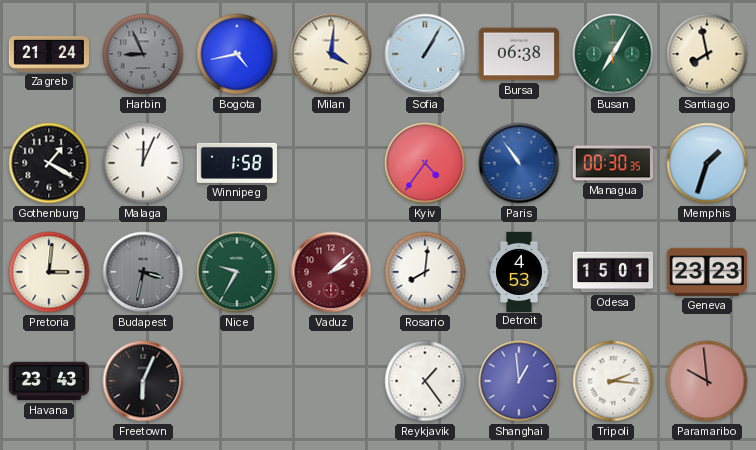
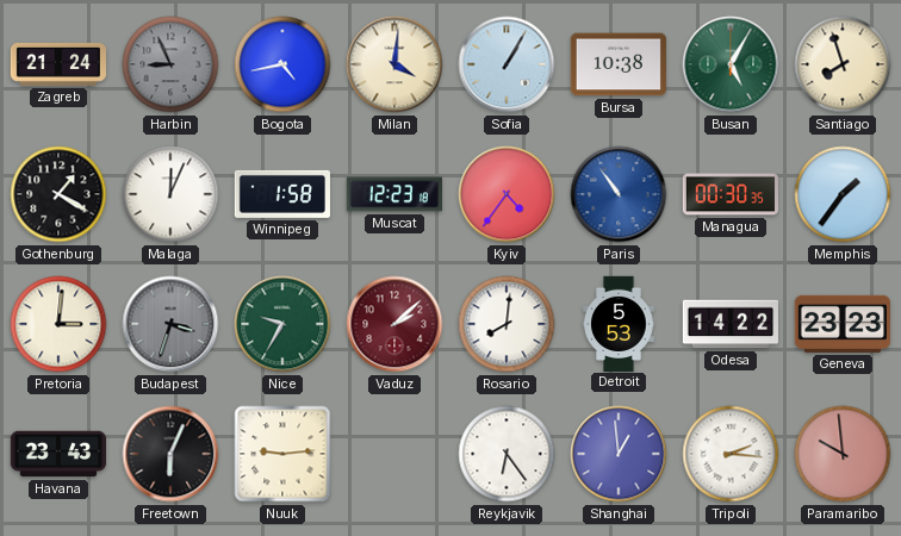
Bursa: 06:38 -> 10:38
Busan: 7:05 -> 5:05
Santiago: 7:58 -> 7:57
Muscat: none -> 12:23
Memphis: 1:33 -> 1:36
Budapest: 3:32 -> 3:33
Detroit: 4:53 -> 5:53
Odesa: 15:01 -> 14:22
Nuuk: none -> 9:14
Reykjavik: 1:24 -> 6:24
